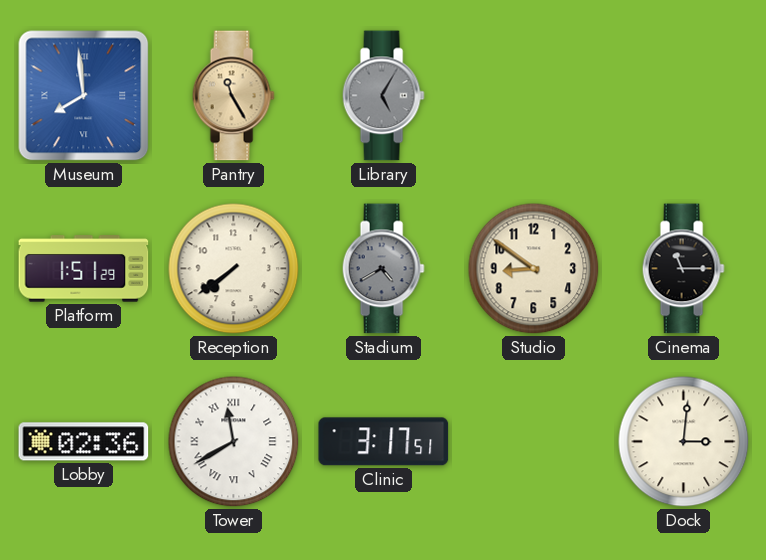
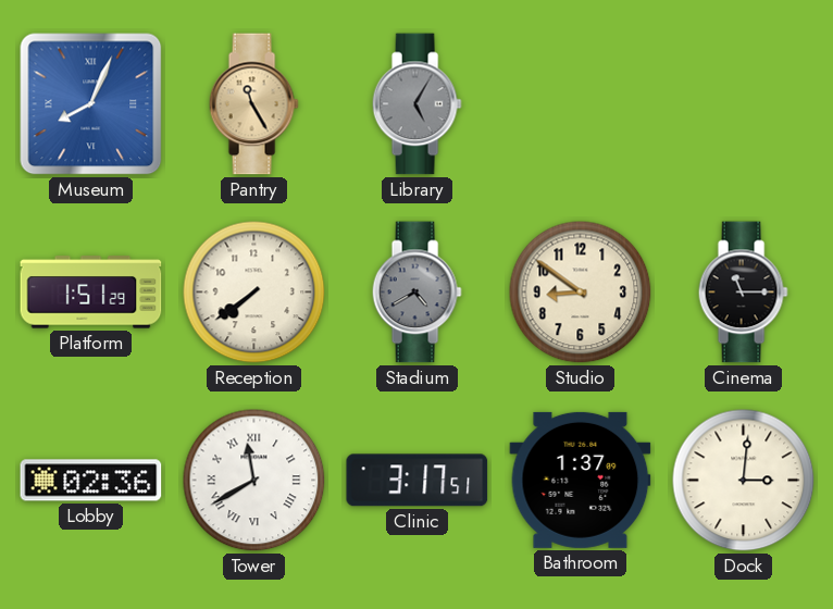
Museum: 7:59 -> 8:04
Bathroom: none -> 1:37
